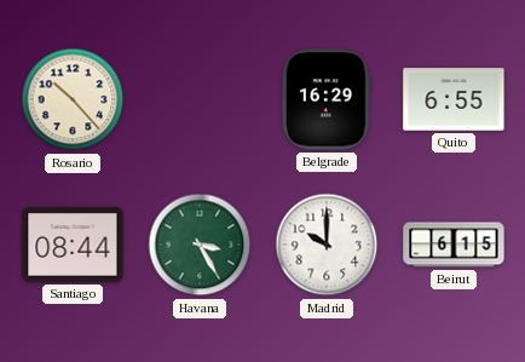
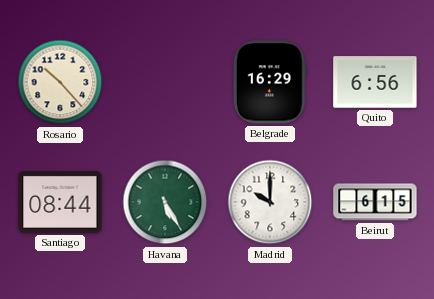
Quito: 6:55 -> 6:56
Havana: 3:25 -> 5:25
